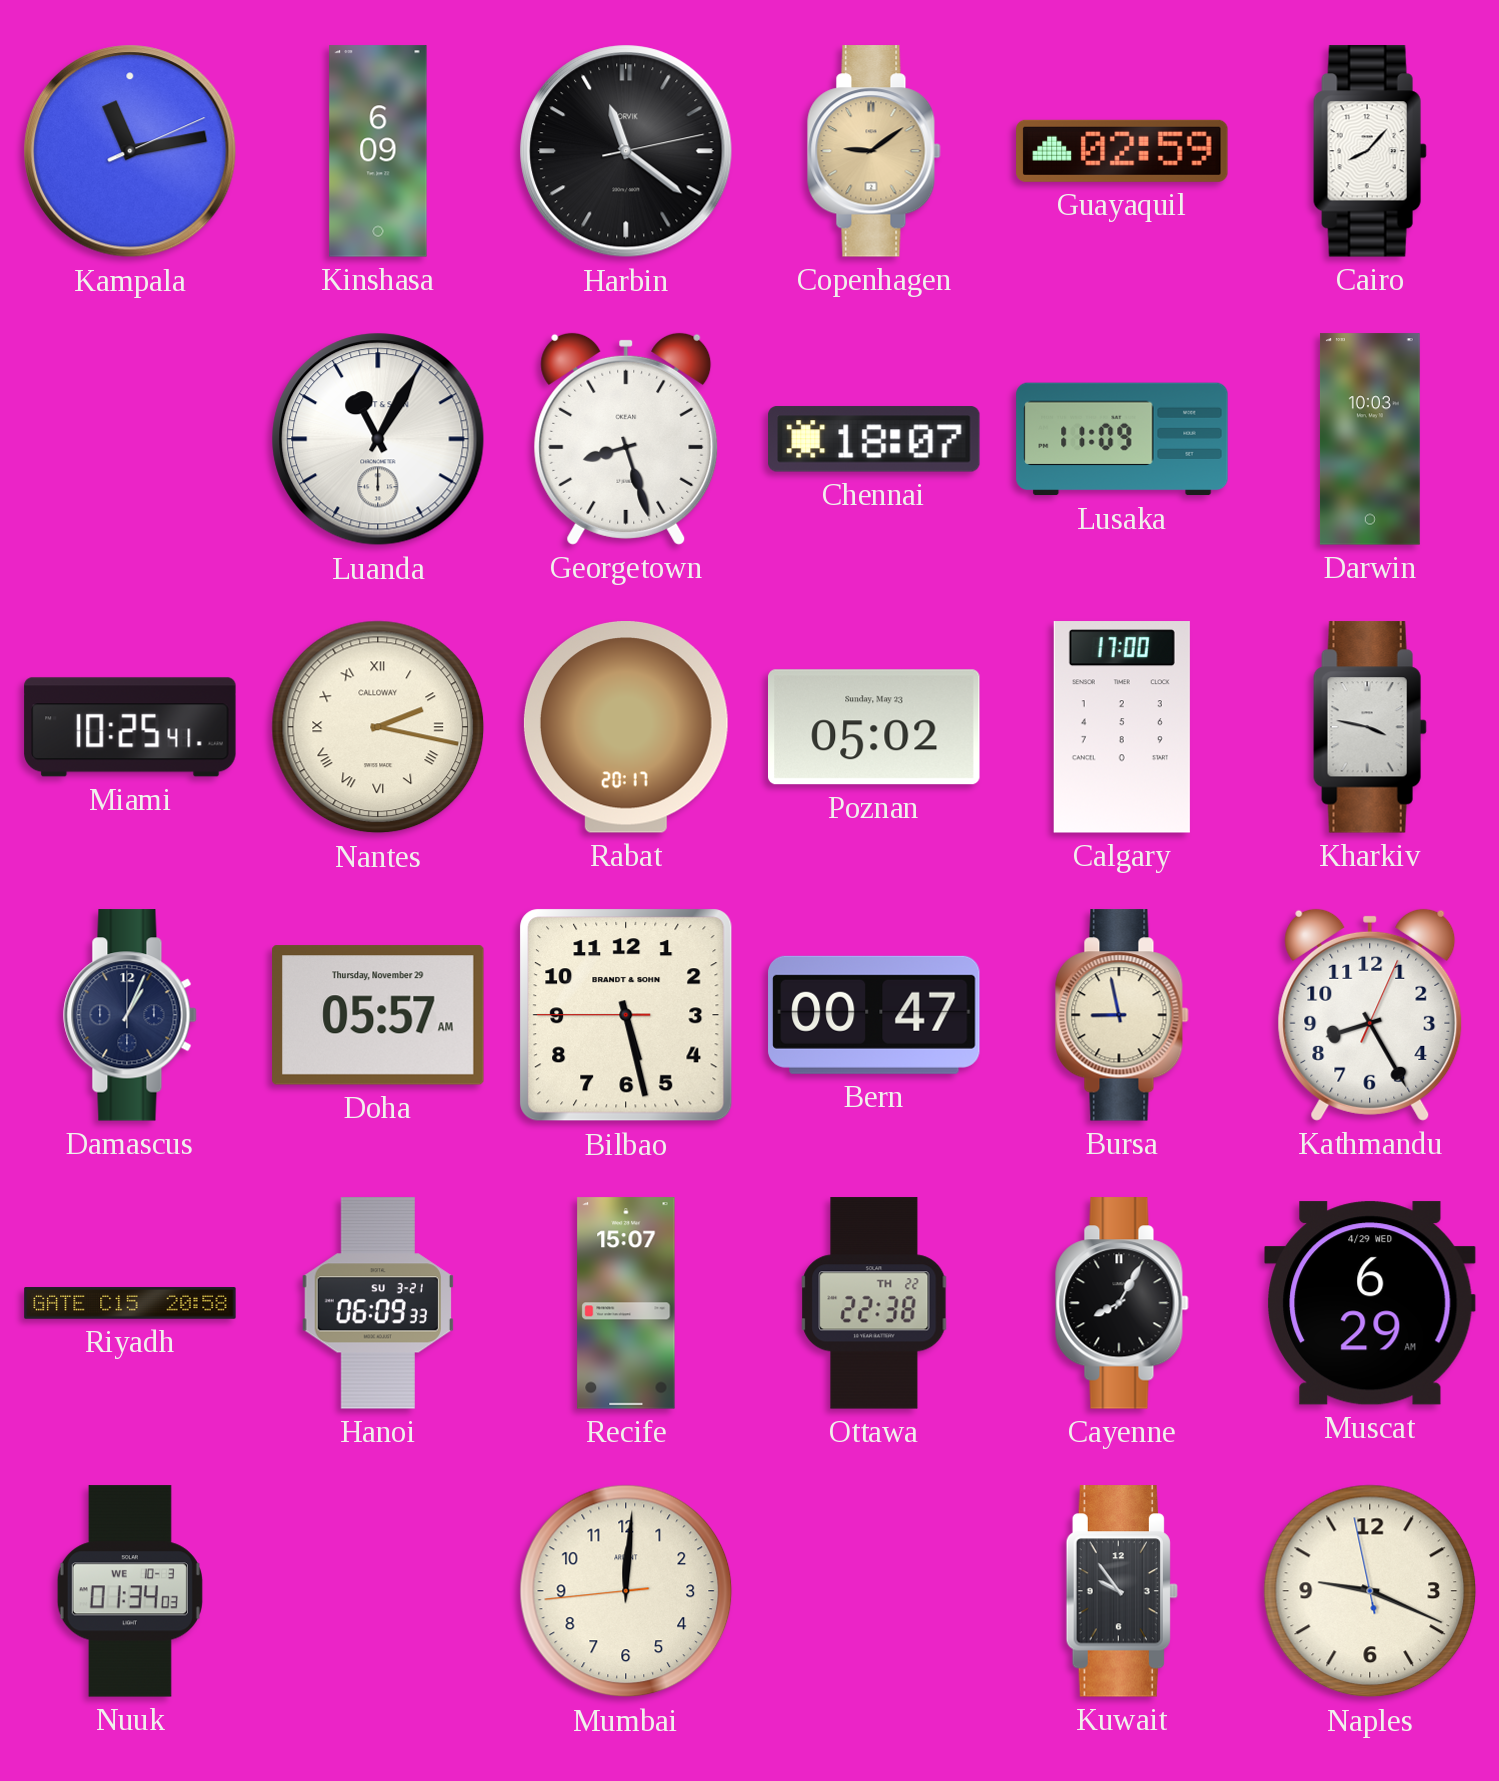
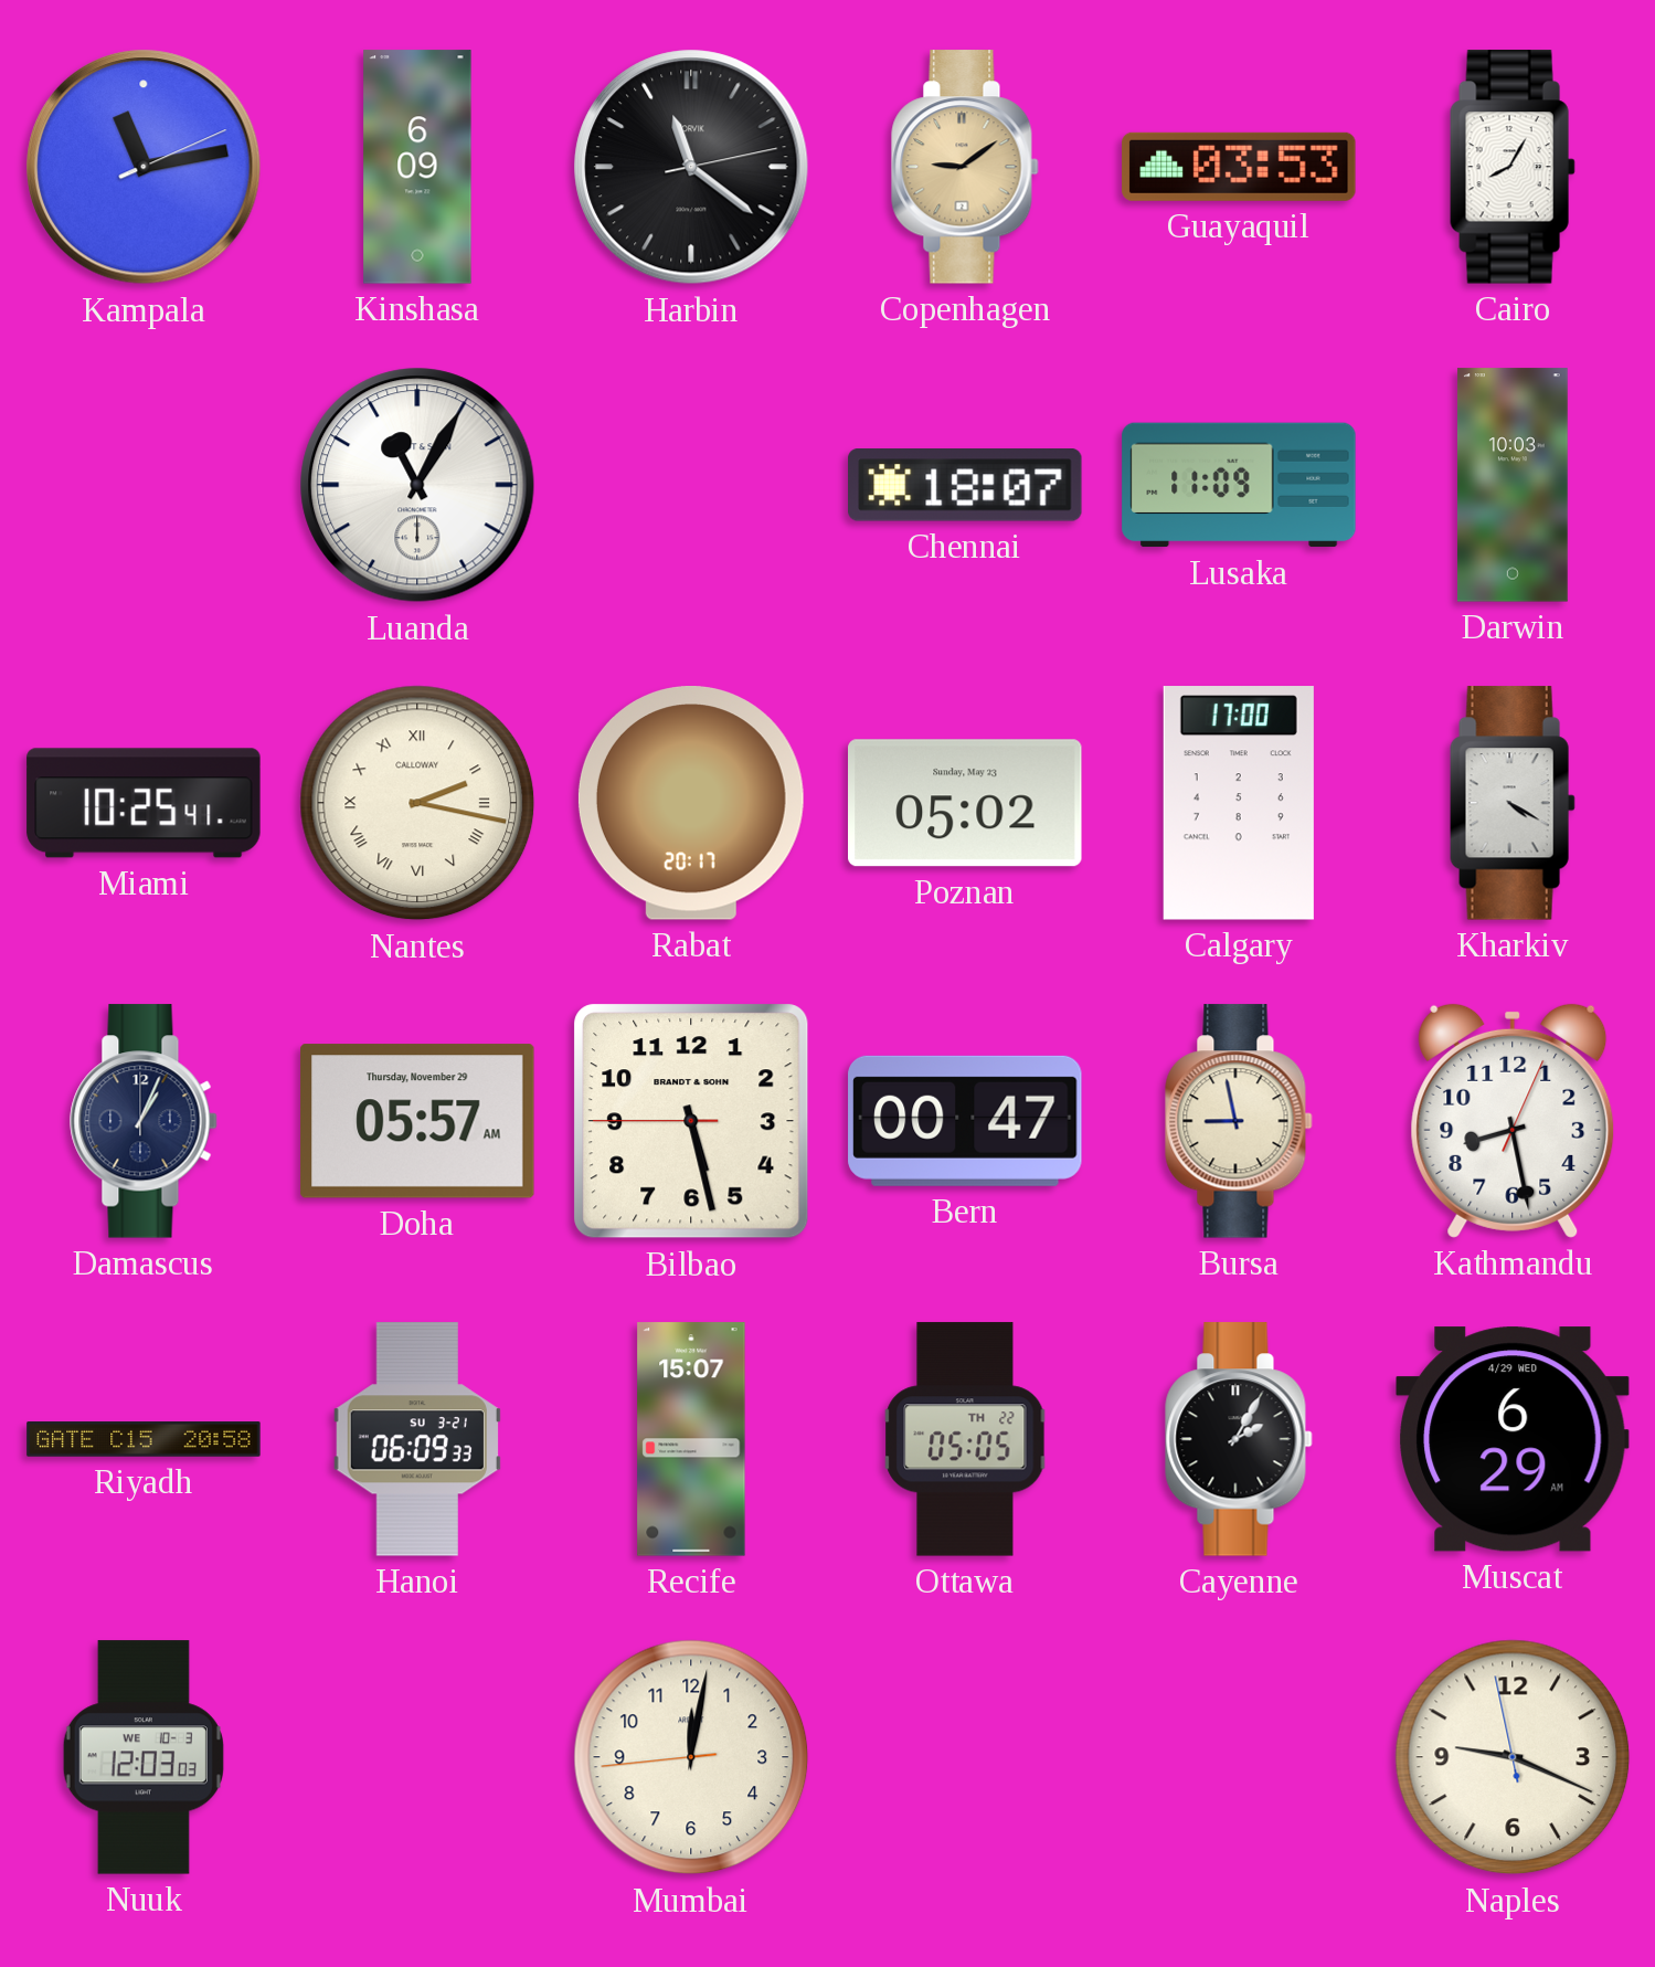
Guayaquil: 02:59 -> 03:53
Cairo: 8:07 -> 8:05
Georgetown: 8:27 -> none
Kharkiv: 3:47 -> 4:20
Kathmandu: 8:25 -> 8:28
Ottawa: 22:38 -> 05:05
Cayenne: 8:05 -> 2:05
Nuuk: 01:34 -> 12:03
Mumbai: 12:00 -> 12:01
Kuwait: 9:54 -> none
